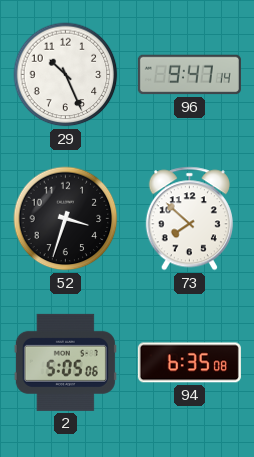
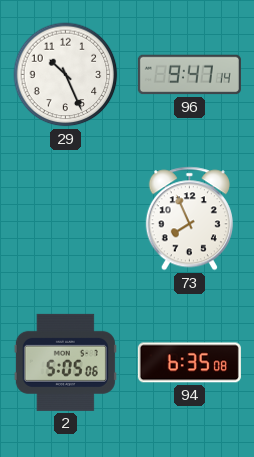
52: 3:33 -> none
73: 7:52 -> 7:56
